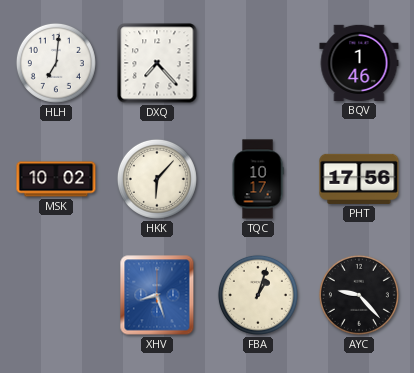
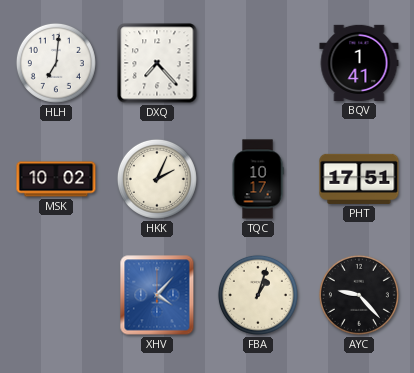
BQV: 1:46 -> 1:41
HKK: 6:07 -> 2:04
PHT: 17:56 -> 17:51
XHV: 8:27 -> 4:07
